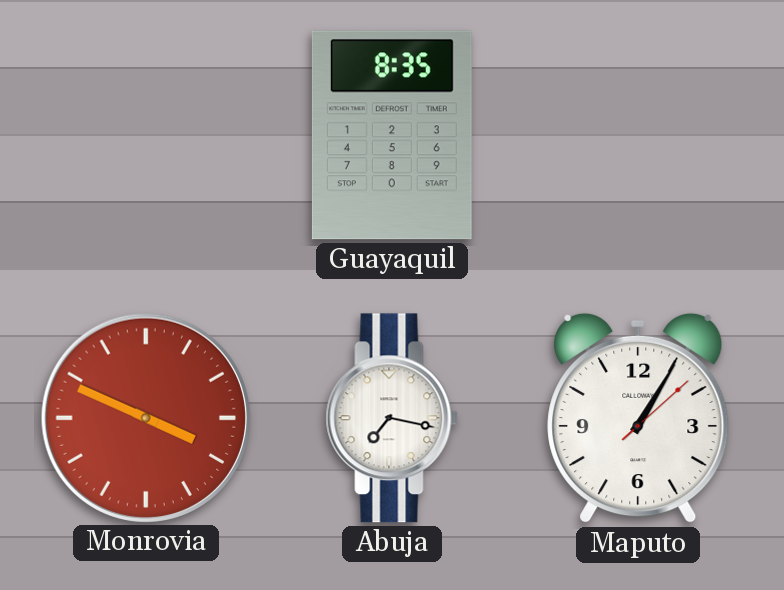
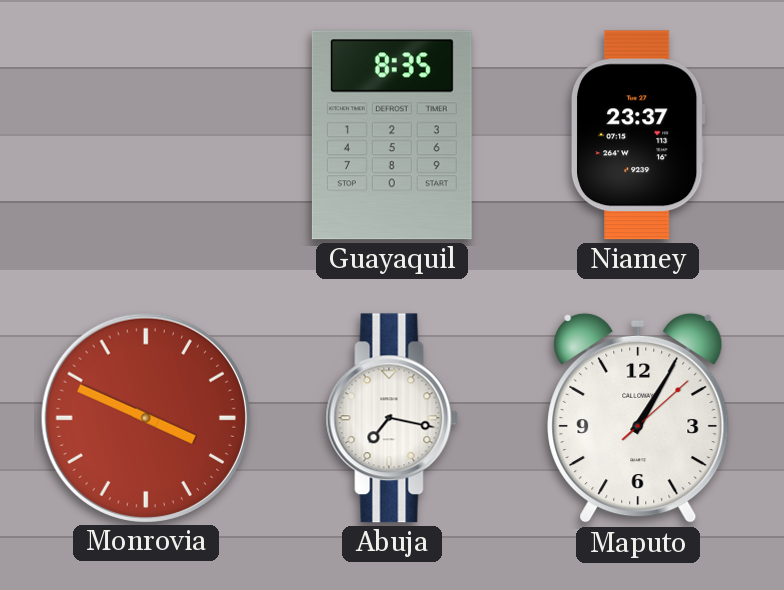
Niamey: none -> 23:37
